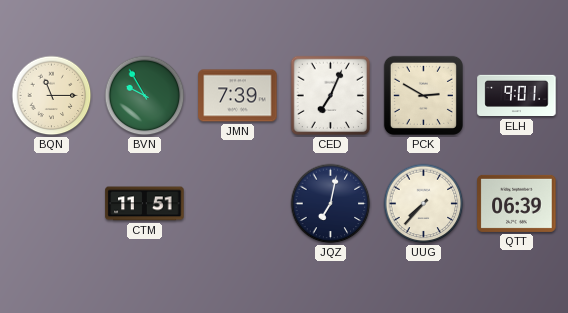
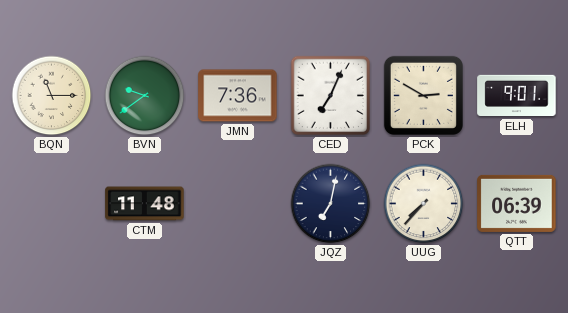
BVN: 9:55 -> 9:39
JMN: 7:39 -> 7:36
CTM: 11:51 -> 11:48
